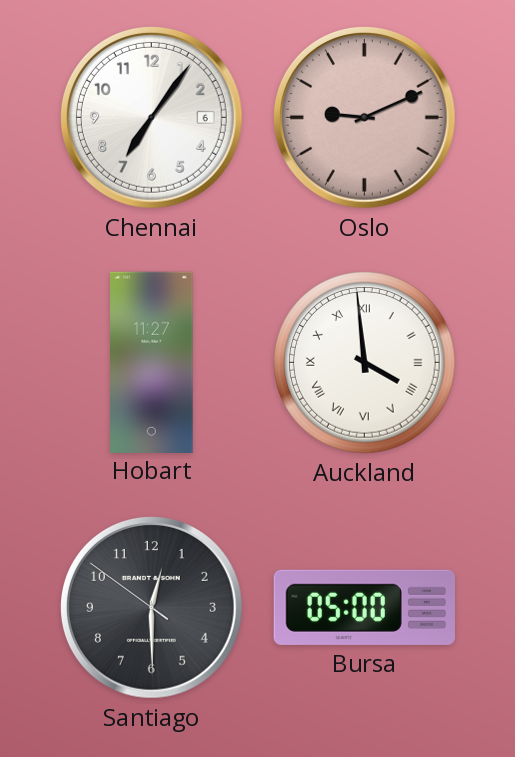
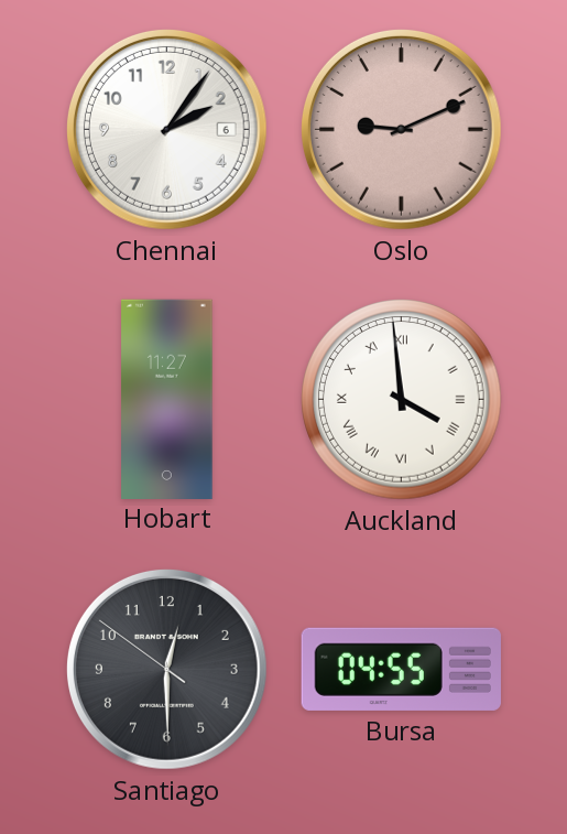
Chennai: 7:06 -> 2:06
Bursa: 05:00 -> 04:55
